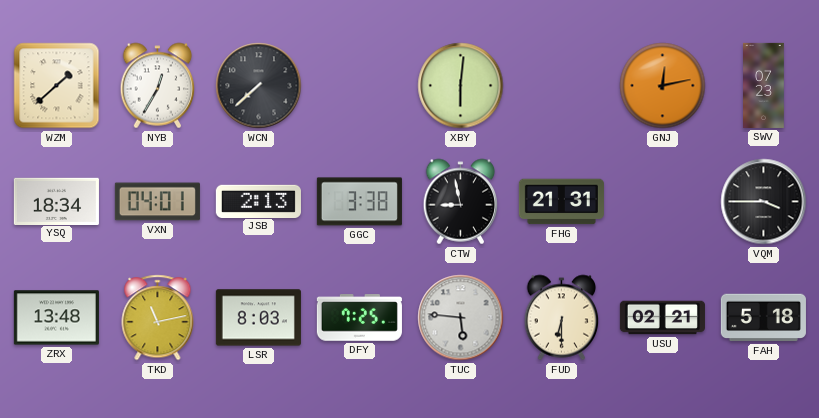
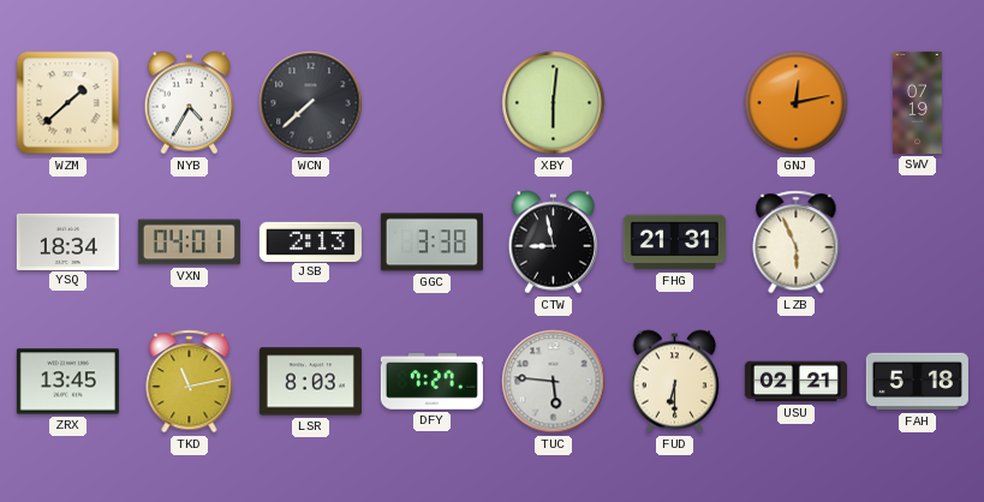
NYB: 12:35 -> 4:35
SWV: 07:23 -> 07:19
LZB: none -> 5:56
VQM: 3:45 -> none
ZRX: 13:48 -> 13:45
DFY: 7:25 -> 7:27
